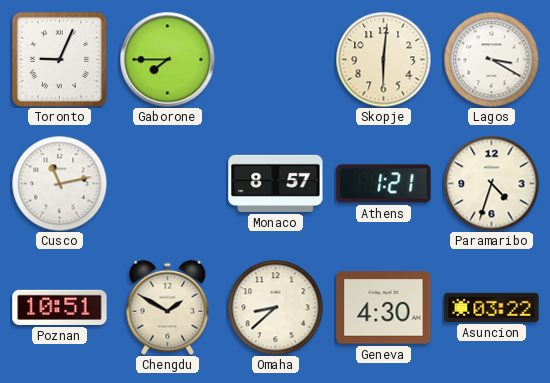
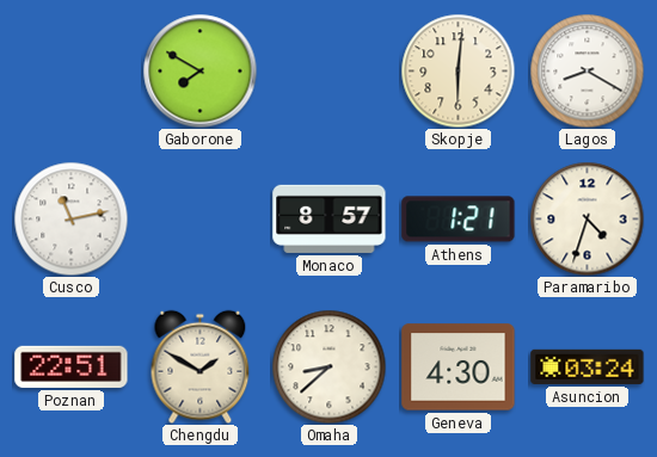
Toronto: 9:04 -> none
Gaborone: 7:45 -> 7:50
Lagos: 3:20 -> 8:20
Poznan: 10:51 -> 22:51
Asuncion: 03:22 -> 03:24
